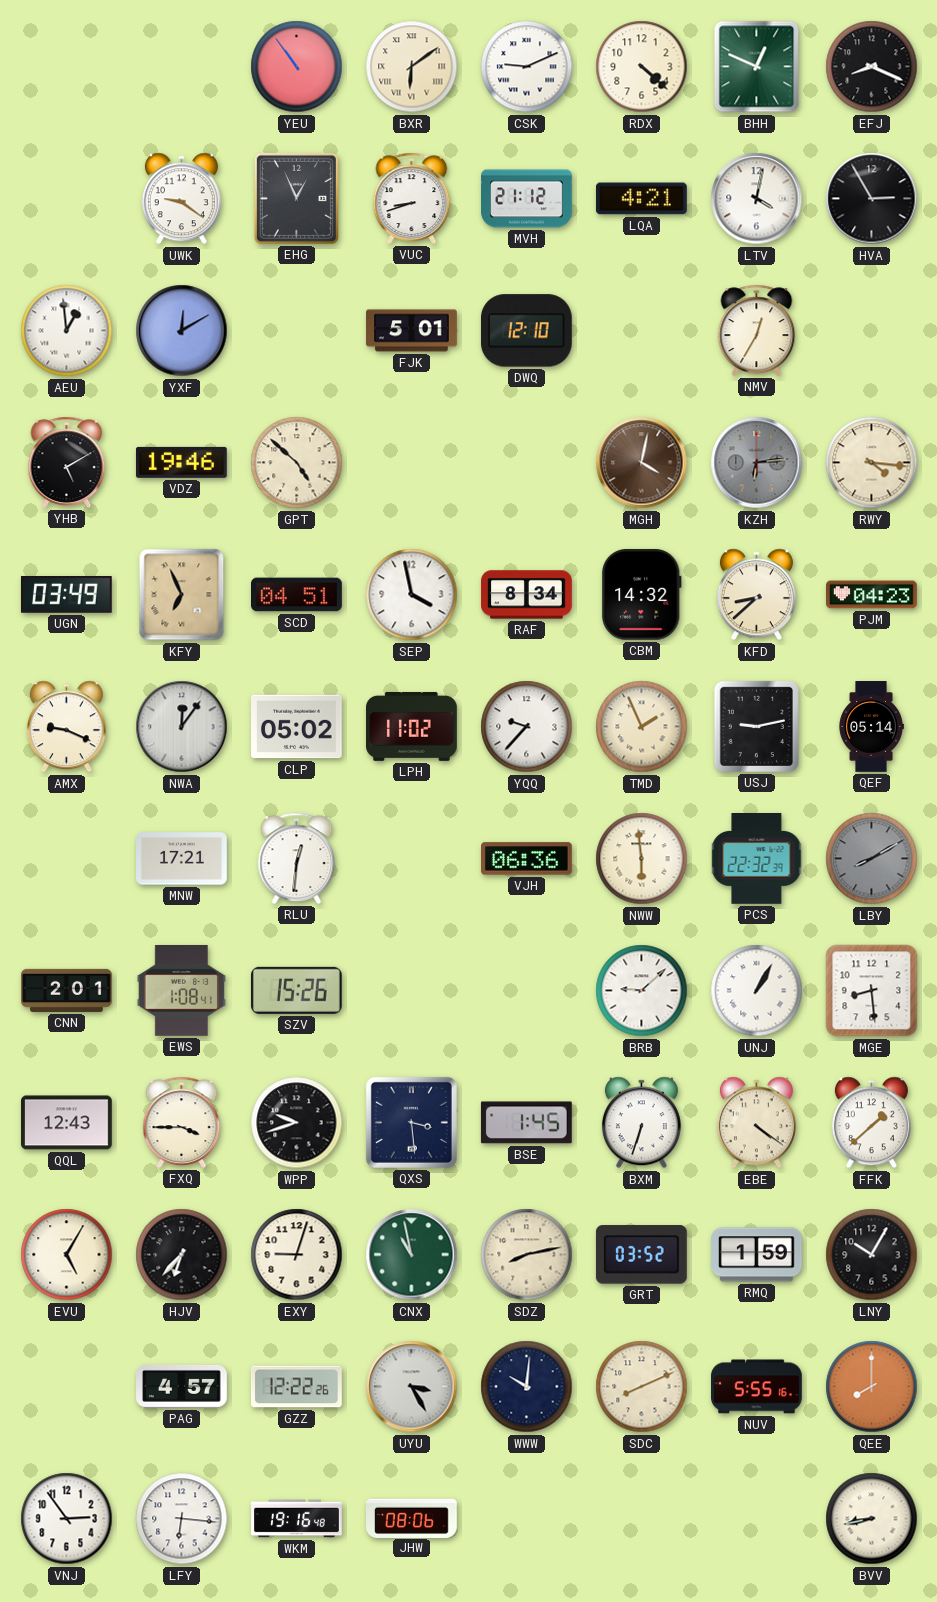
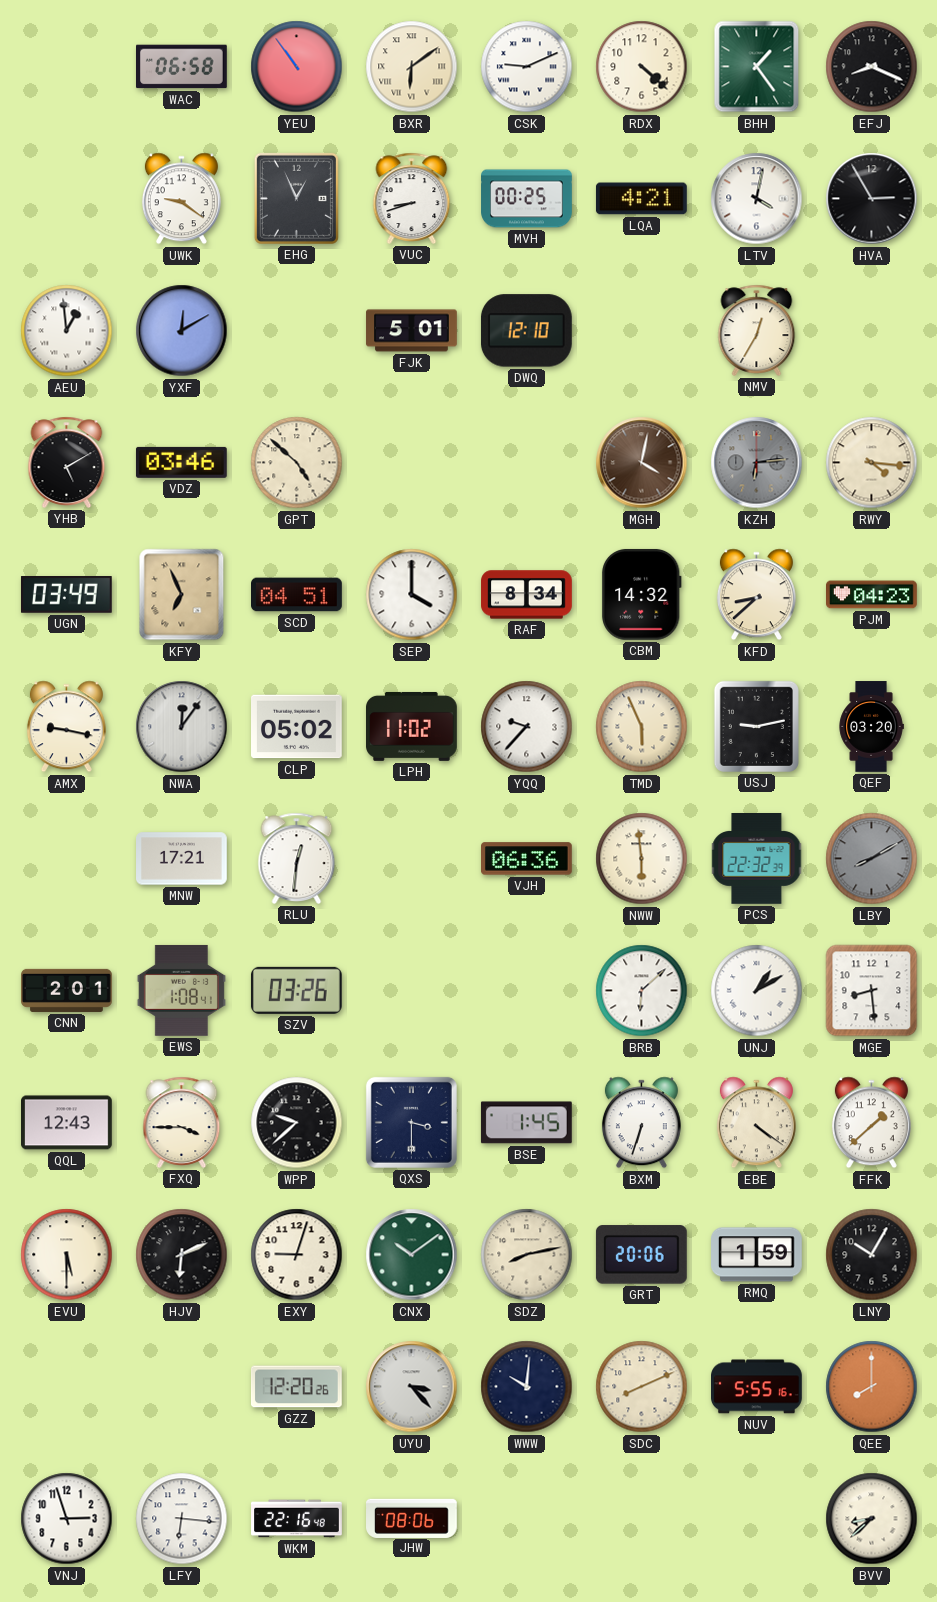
WAC: none -> 06:58
BHH: 12:49 -> 1:24
MVH: 21:12 -> 00:25
VDZ: 19:46 -> 03:46
SEP: 3:58 -> 4:00
AMX: 9:19 -> 9:17
TMD: 1:56 -> 5:56
QEF: 05:14 -> 03:20
SZV: 15:26 -> 03:26
BRB: 9:08 -> 6:08
UNJ: 1:05 -> 1:10
WPP: 9:42 -> 9:38
QXS: 3:29 -> 3:30
EVU: 5:05 -> 5:30
HJV: 6:37 -> 6:11
CNX: 10:58 -> 10:09
GRT: 03:52 -> 20:06
PAG: 4:57 -> none
GZZ: 12:22 -> 12:20
UYU: 3:25 -> 3:23
VNJ: 2:54 -> 2:57
WKM: 19:16 -> 22:16
BVV: 8:43 -> 8:38
